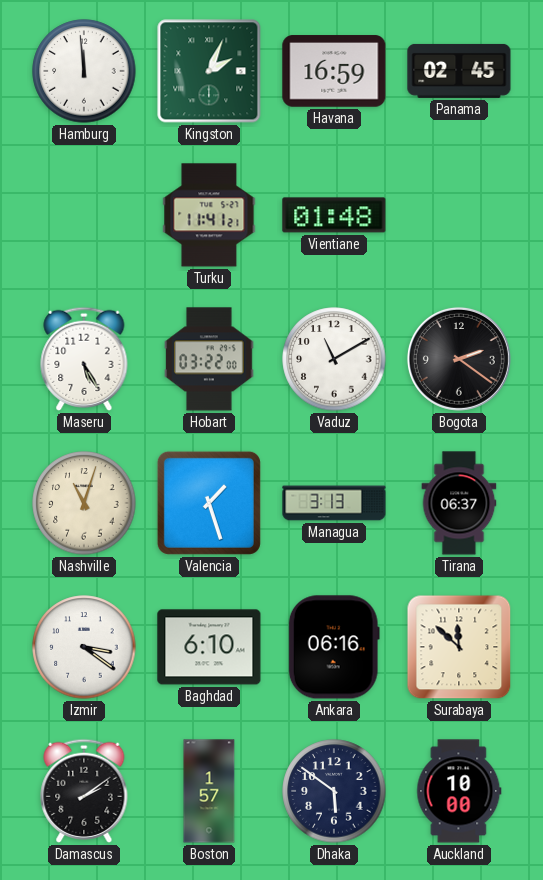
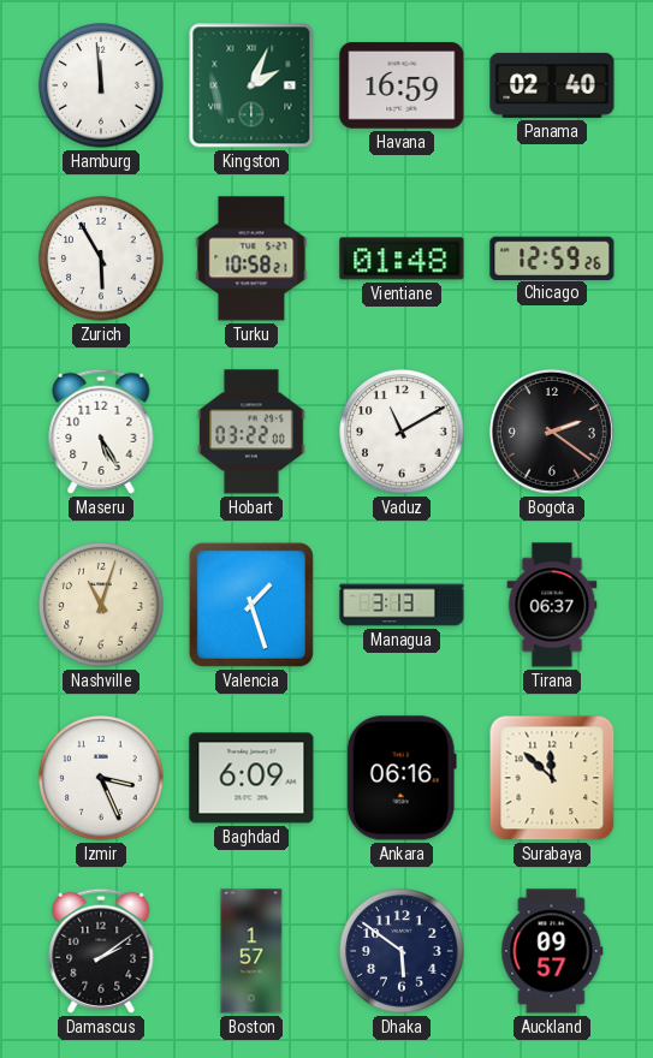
Panama: 02:45 -> 02:40
Zurich: none -> 5:55
Turku: 11:41 -> 10:58
Chicago: none -> 12:59
Izmir: 3:21 -> 3:26
Baghdad: 6:10 -> 6:09
Auckland: 10:00 -> 09:57
